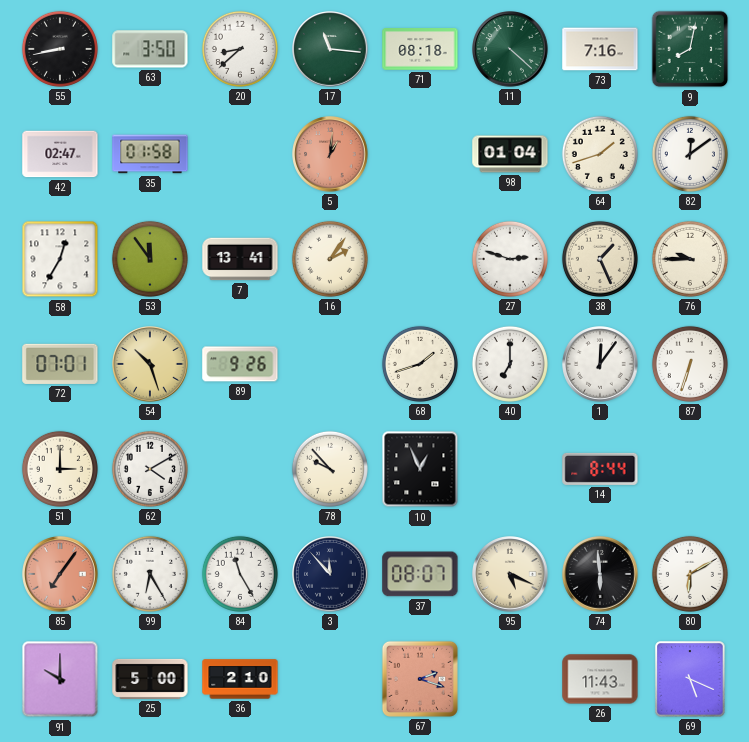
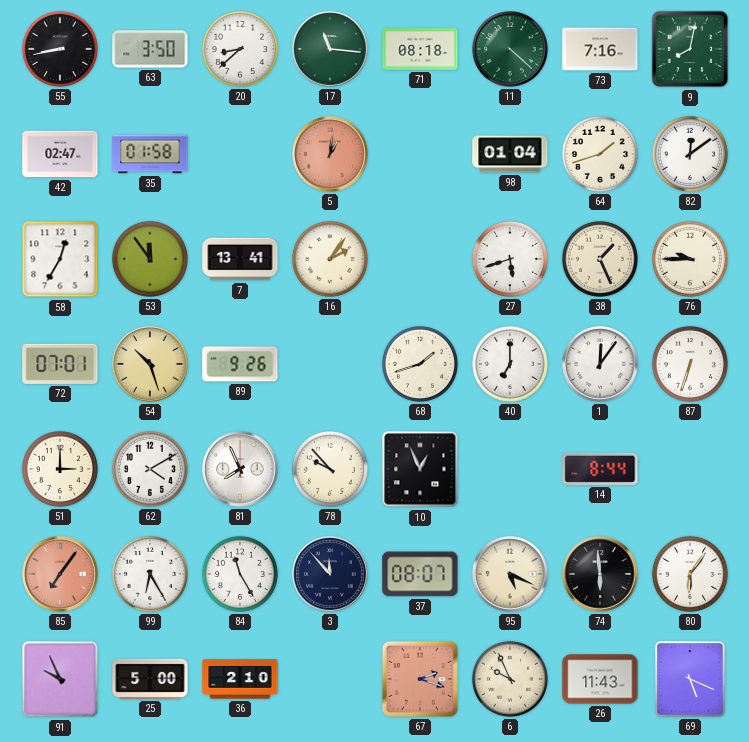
27: 2:48 -> 5:42
81: none -> 7:56
80: 6:10 -> 6:06
91: 10:00 -> 9:56
6: none -> 9:56
